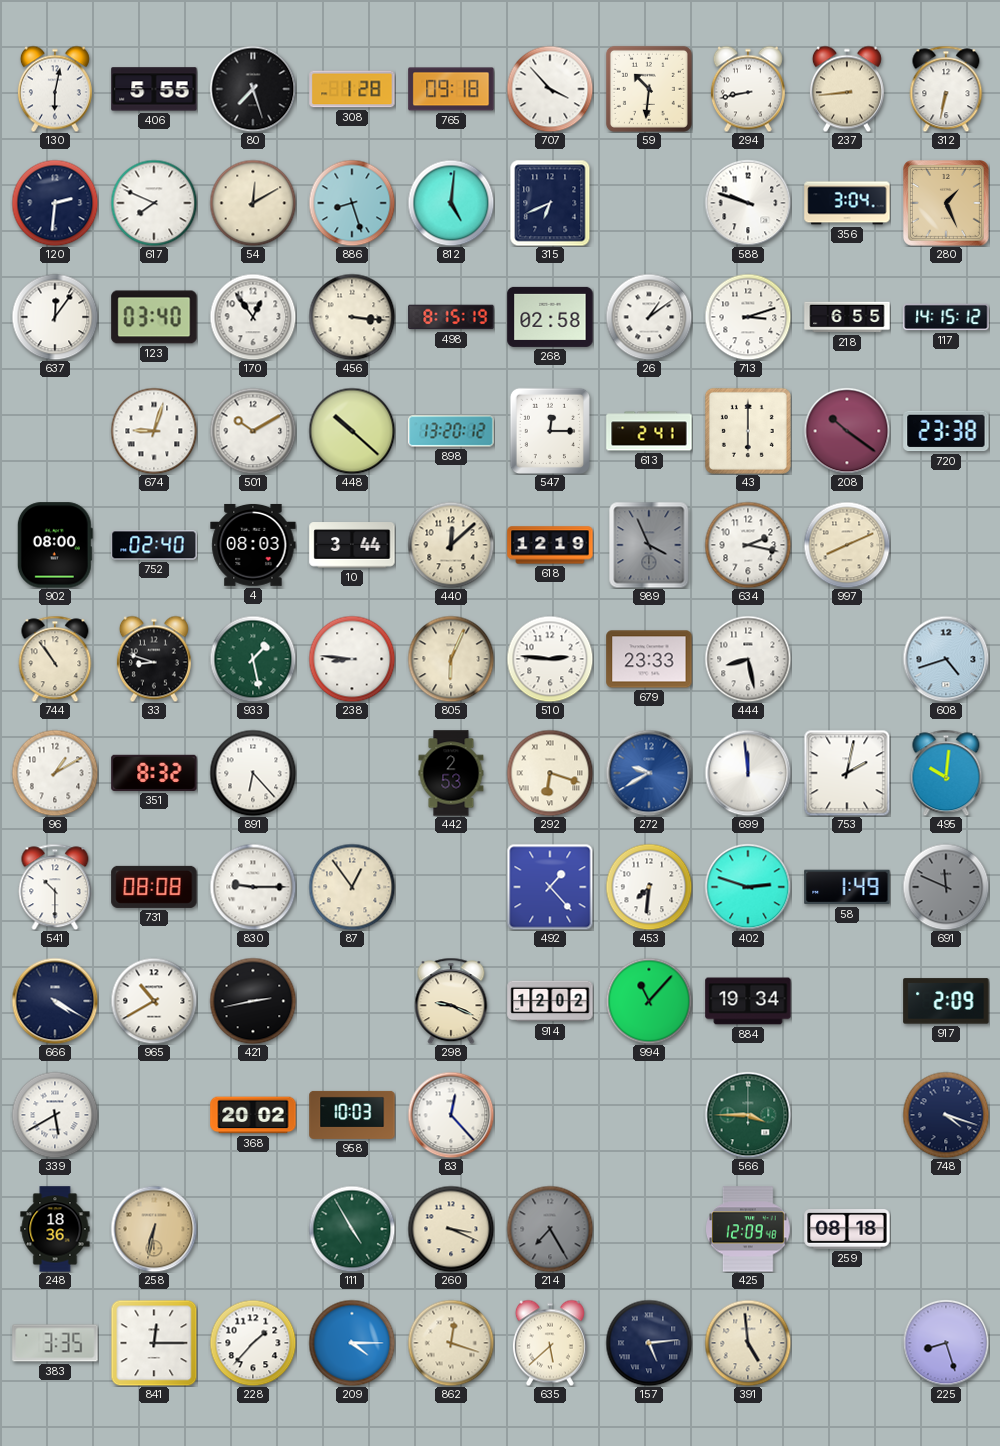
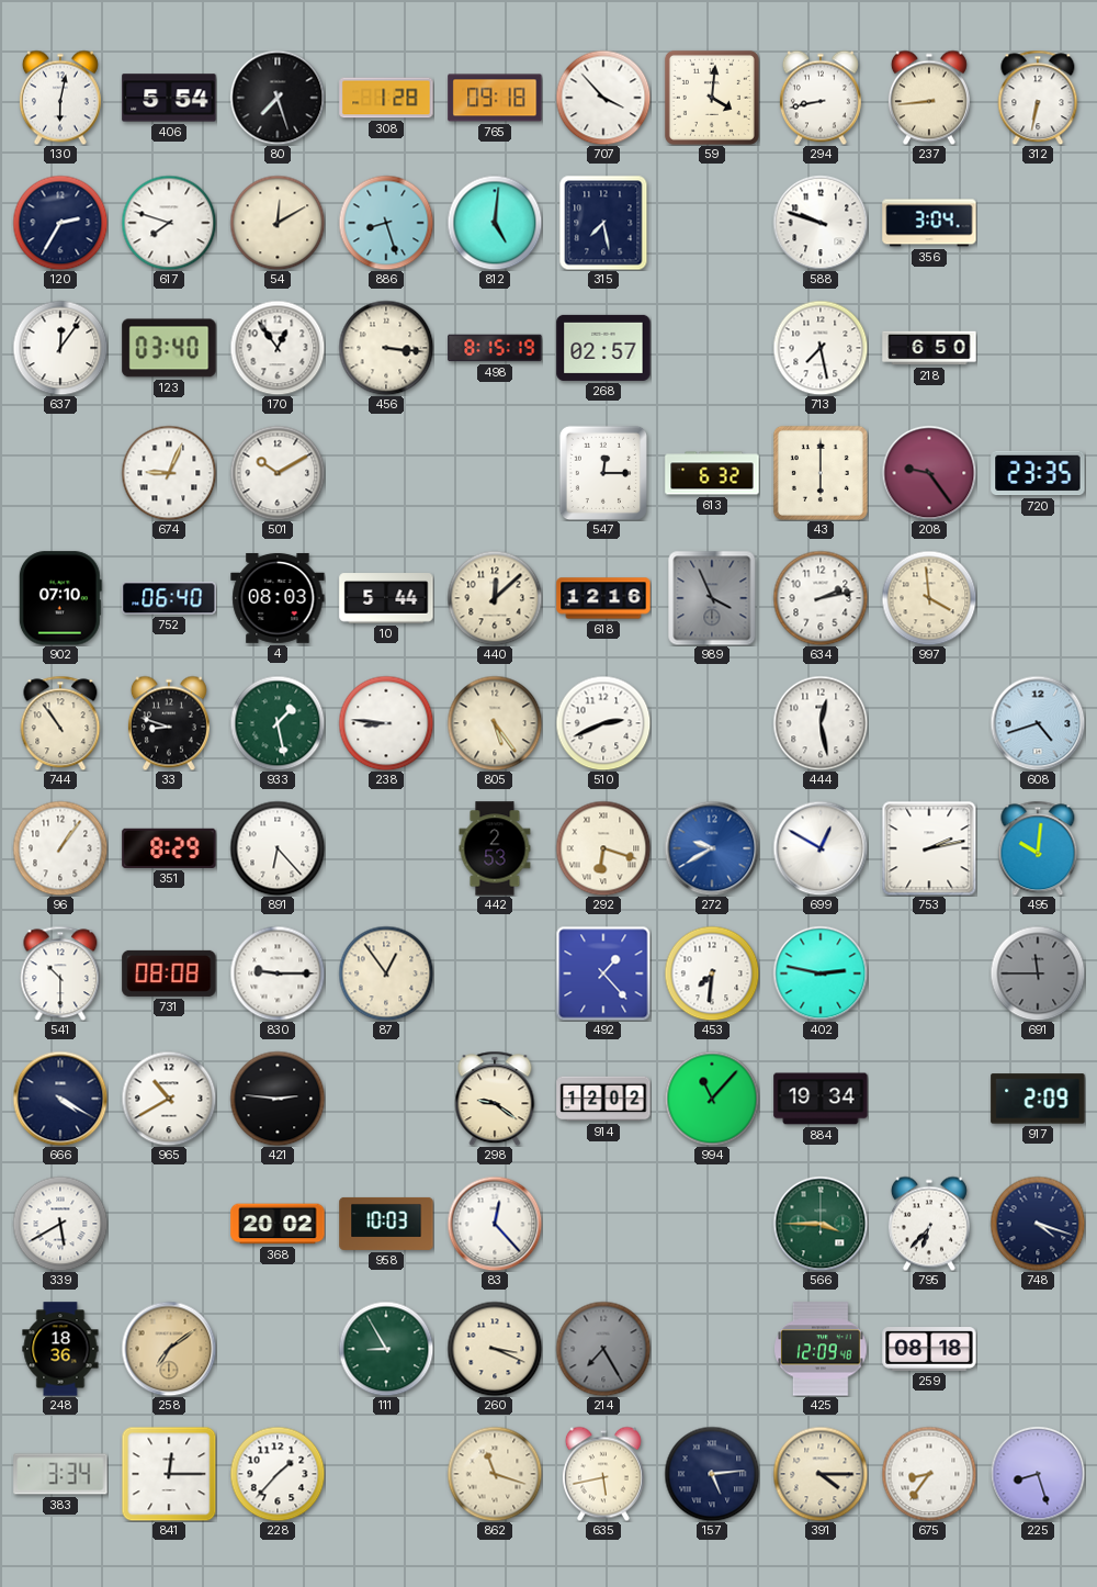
406: 5:55 -> 5:54
59: 10:31 -> 4:01
120: 2:31 -> 2:35
617: 7:49 -> 7:48
315: 6:41 -> 7:28
280: 1:26 -> none
268: 02:58 -> 02:57
26: 1:09 -> none
713: 3:12 -> 7:28
218: 6:55 -> 6:50
117: 14:15 -> none
674: 9:03 -> 9:04
448: 10:22 -> none
898: 13:20 -> none
613: 2:41 -> 6:32
208: 10:21 -> 9:24
720: 23:38 -> 23:35
902: 08:00 -> 07:10
752: 02:40 -> 06:40
10: 3:44 -> 5:44
618: 12:19 -> 12:16
634: 2:17 -> 2:13
997: 8:11 -> 3:59
805: 6:04 -> 5:24
510: 2:46 -> 2:41
679: 23:33 -> none
444: 8:28 -> 12:28
96: 1:10 -> 1:06
351: 8:32 -> 8:29
699: 11:59 -> 12:50
753: 2:02 -> 2:13
402: 2:48 -> 2:47
58: 1:49 -> none
691: 11:49 -> 11:45
421: 2:43 -> 2:46
298: 9:19 -> 9:21
795: none -> 6:37
258: 6:32 -> 7:09
111: 4:55 -> 8:55
383: 3:35 -> 3:34
209: 4:15 -> none
862: 12:18 -> 11:18
635: 5:38 -> 5:43
391: 4:59 -> 4:15
675: none -> 8:36
